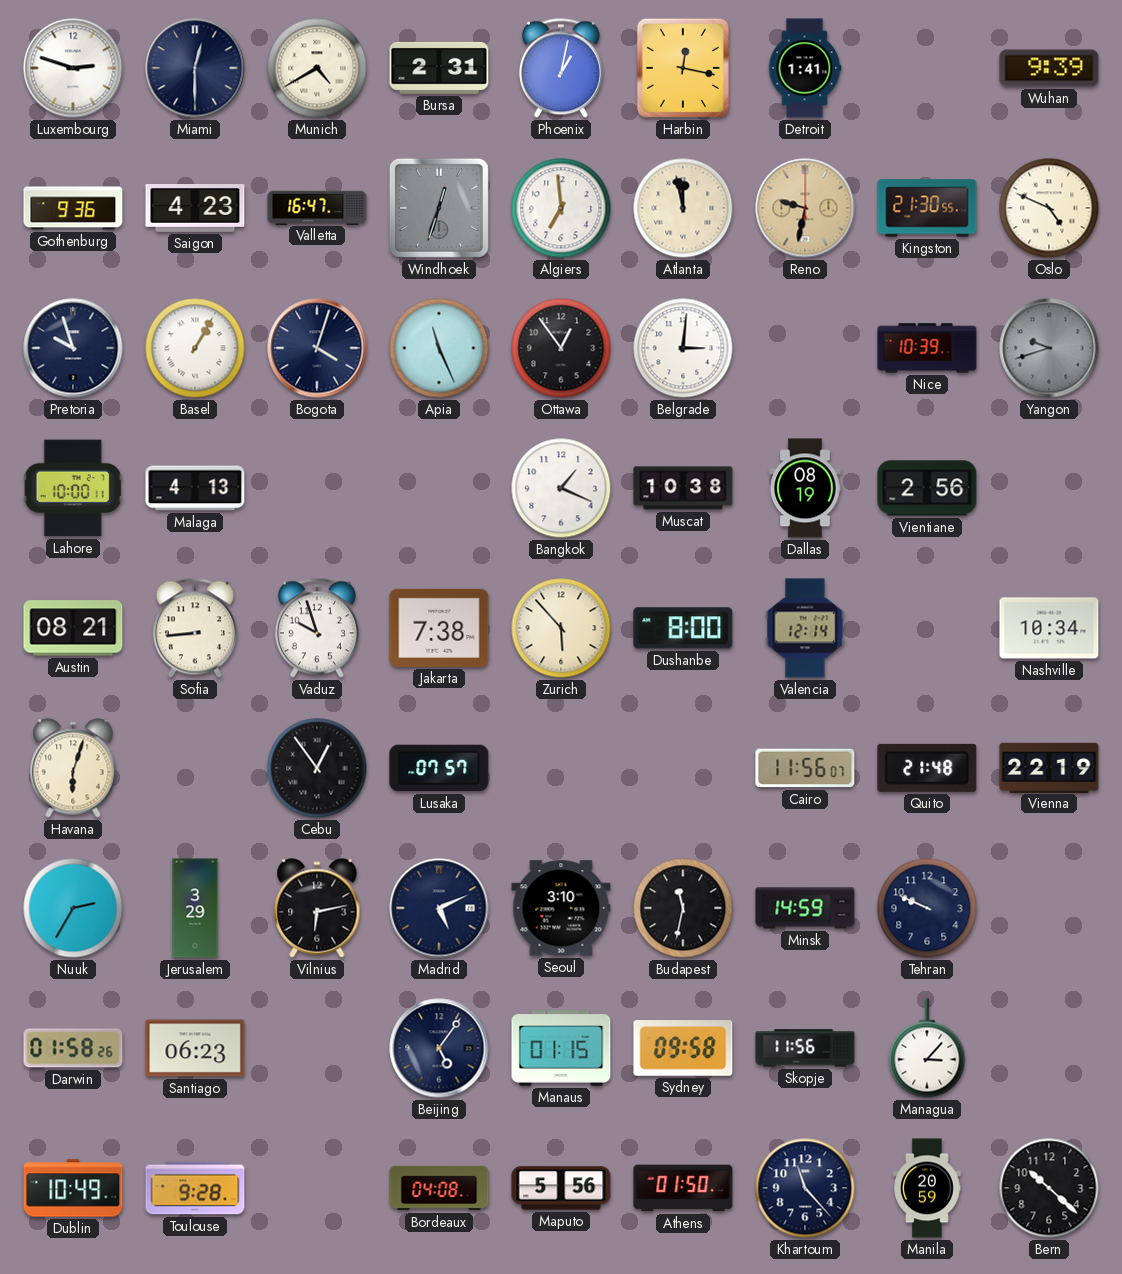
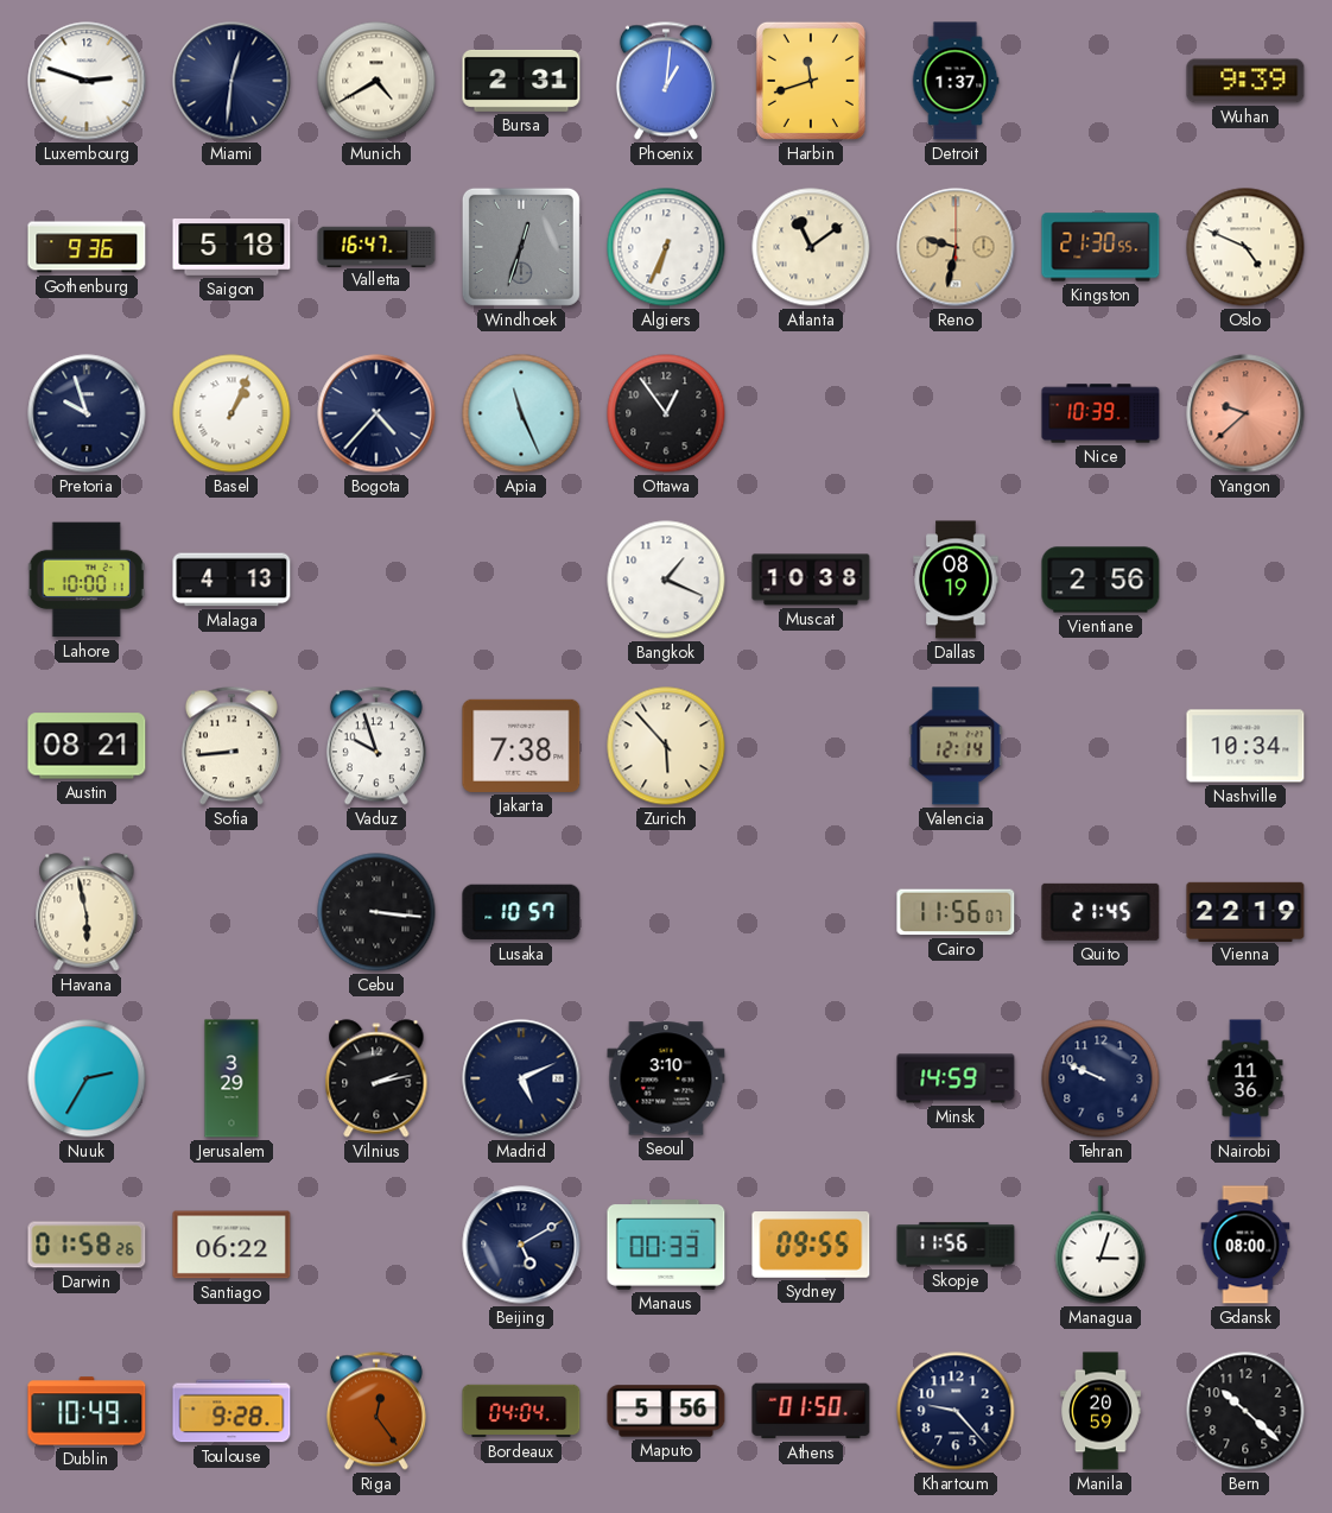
Miami: 12:30 -> 12:31
Phoenix: 1:02 -> 1:01
Harbin: 12:17 -> 11:42
Detroit: 1:41 -> 1:37
Saigon: 4:23 -> 5:18
Algiers: 6:59 -> 6:34
Atlanta: 11:58 -> 11:09
Basel: 1:05 -> 1:04
Bogota: 4:03 -> 4:37
Belgrade: 3:01 -> none
Yangon: 9:42 -> 9:38
Yangon dial: grey -> salmon
Dushanbe: 8:00 -> none
Havana: 6:03 -> 5:58
Cebu: 12:54 -> 3:16
Lusaka: 07:57 -> 10:57
Quito: 21:48 -> 21:45
Vilnius: 6:13 -> 2:13
Budapest: 11:32 -> none
Nairobi: none -> 11:36
Santiago: 06:23 -> 06:22
Beijing: 5:06 -> 5:10
Manaus: 01:15 -> 00:33
Sydney: 09:58 -> 09:55
Managua: 3:07 -> 3:03
Gdansk: none -> 08:00
Riga: none -> 12:24
Bordeaux: 04:08 -> 04:04
Khartoum: 11:23 -> 9:23
